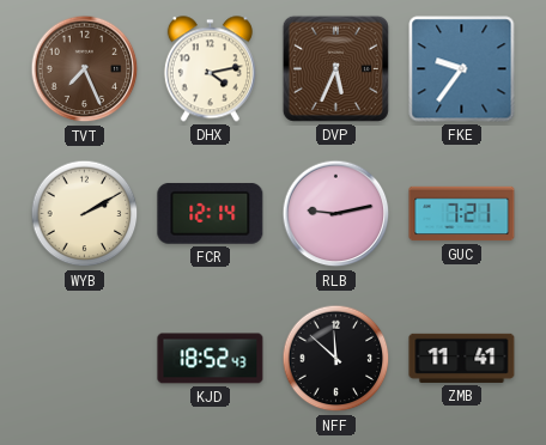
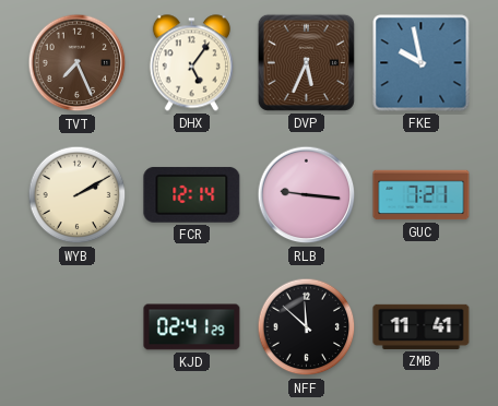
DHX: 4:13 -> 5:06
FKE: 9:36 -> 9:58
RLB: 9:13 -> 9:16
KJD: 18:52 -> 02:41
